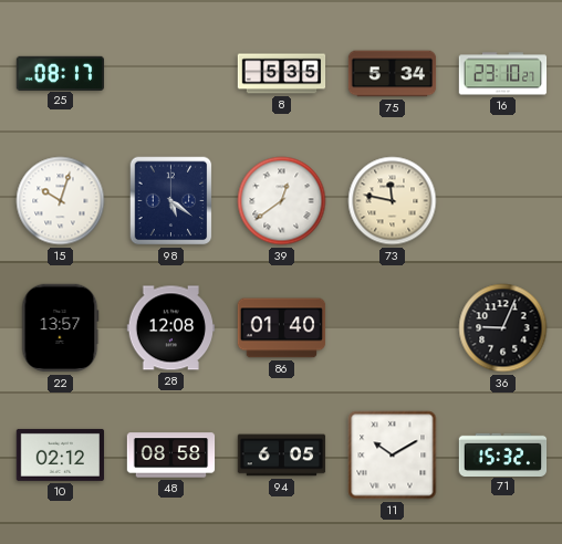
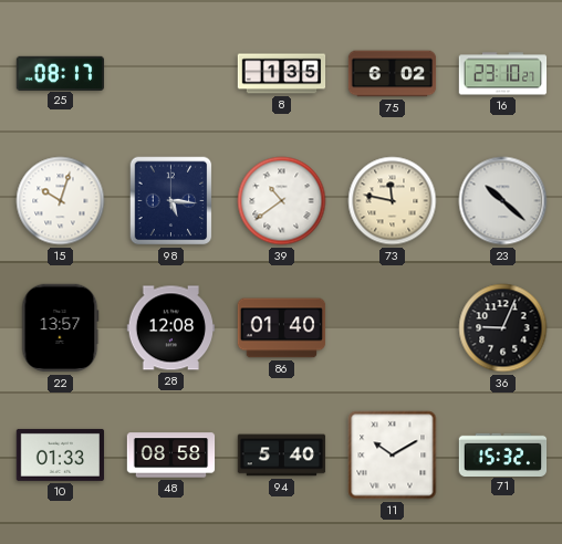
8: 5:35 -> 1:35
75: 5:34 -> 6:02
98: 5:21 -> 5:16
39: 12:39 -> 10:39
23: none -> 10:22
10: 02:12 -> 01:33
94: 6:05 -> 5:40
